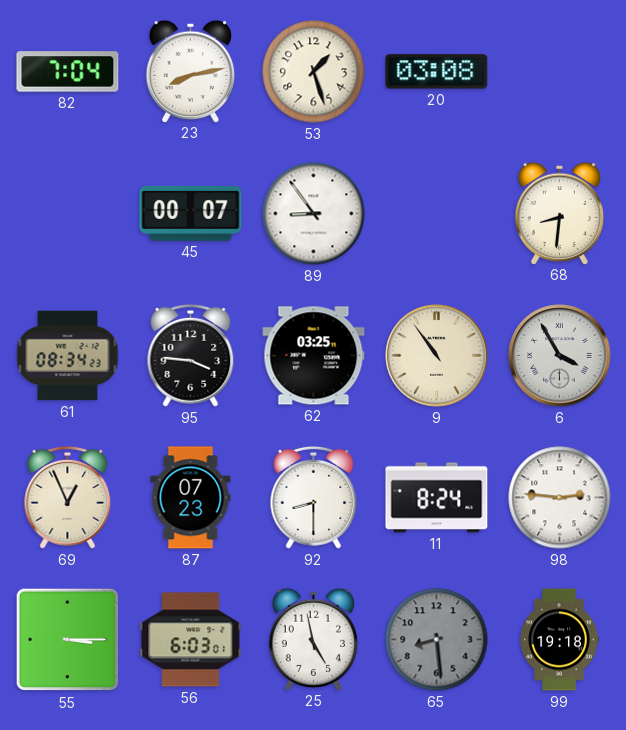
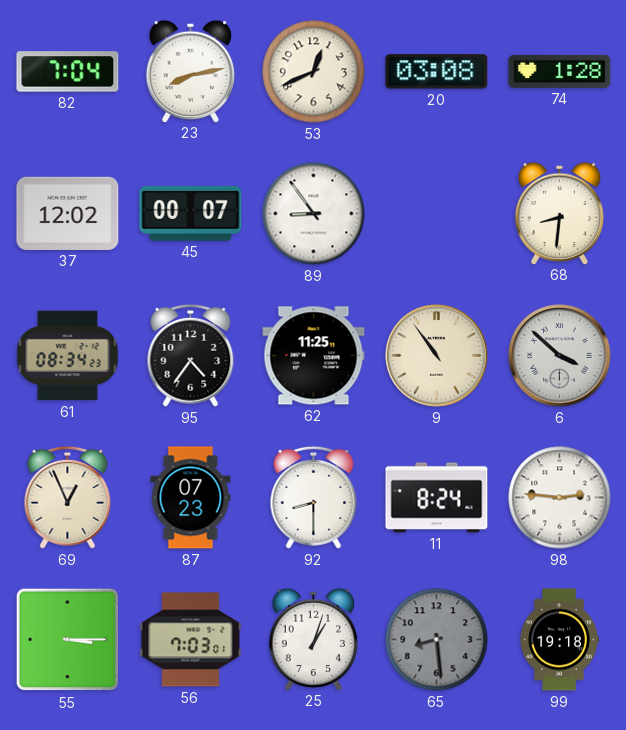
53: 1:27 -> 12:41
74: none -> 1:28
37: none -> 12:02
95: 3:46 -> 4:36
62: 03:25 -> 11:25
6: 3:55 -> 3:52
56: 6:03 -> 7:03
25: 4:58 -> 1:03
